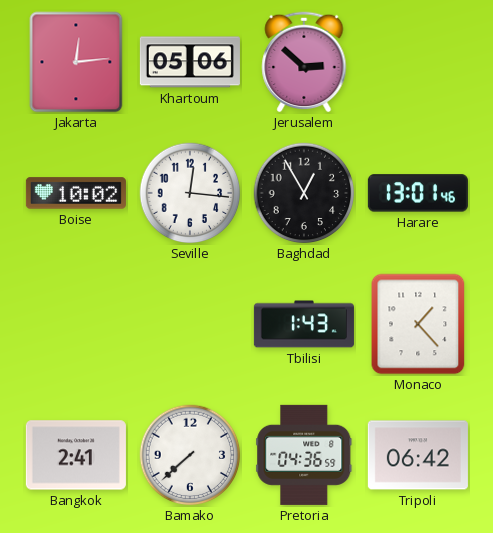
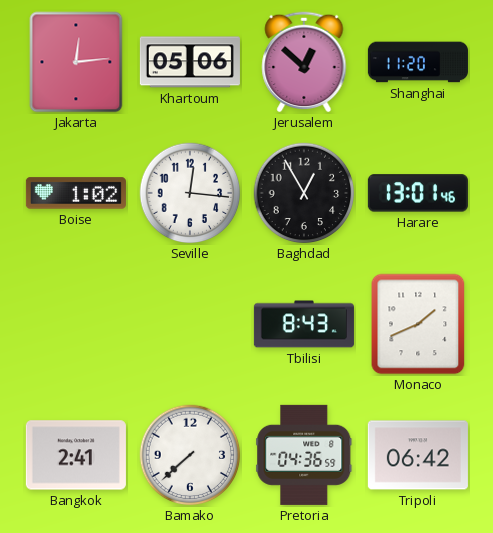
Jerusalem: 2:52 -> 12:52
Shanghai: none -> 11:20
Boise: 10:02 -> 1:02
Tbilisi: 1:43 -> 8:43
Monaco: 1:23 -> 1:41
